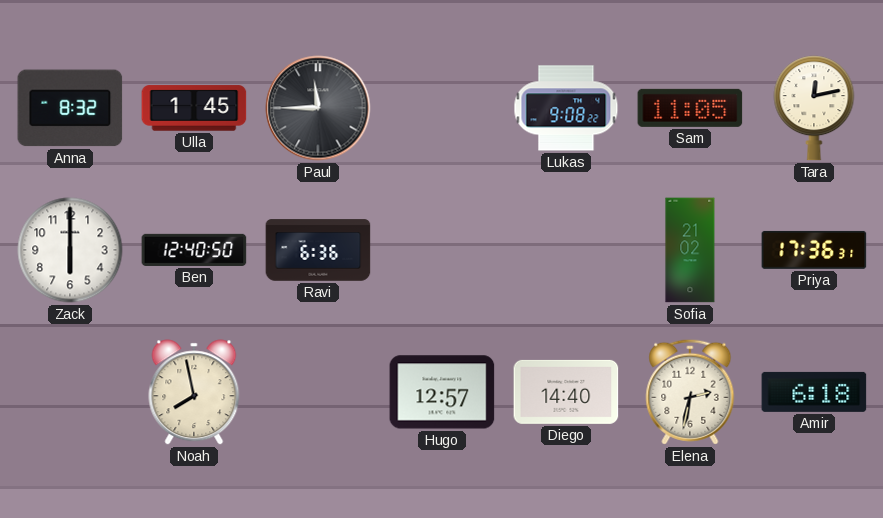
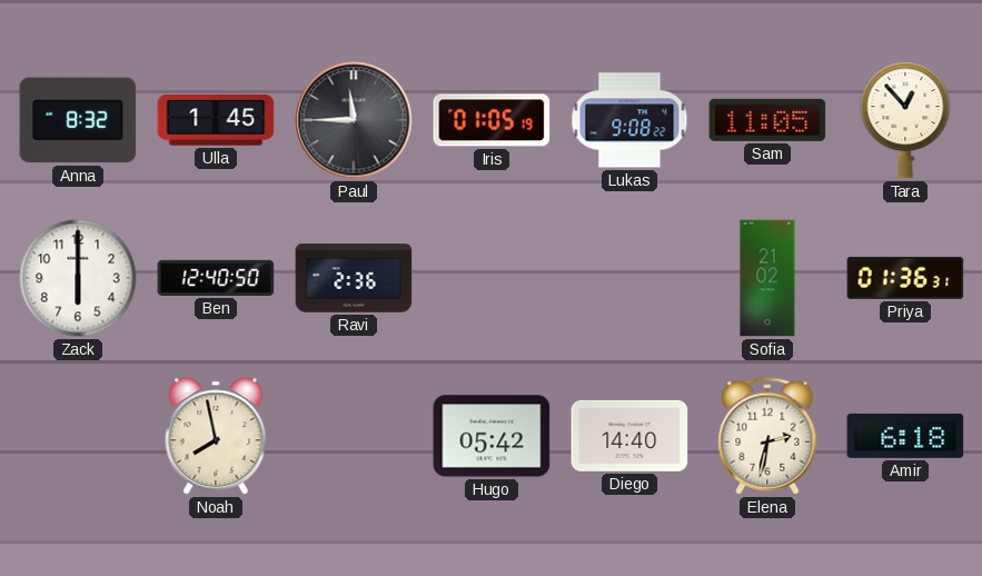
Iris: none -> 01:05
Tara: 12:13 -> 12:53
Ravi: 6:36 -> 2:36
Priya: 17:36 -> 01:36
Hugo: 12:57 -> 05:42
